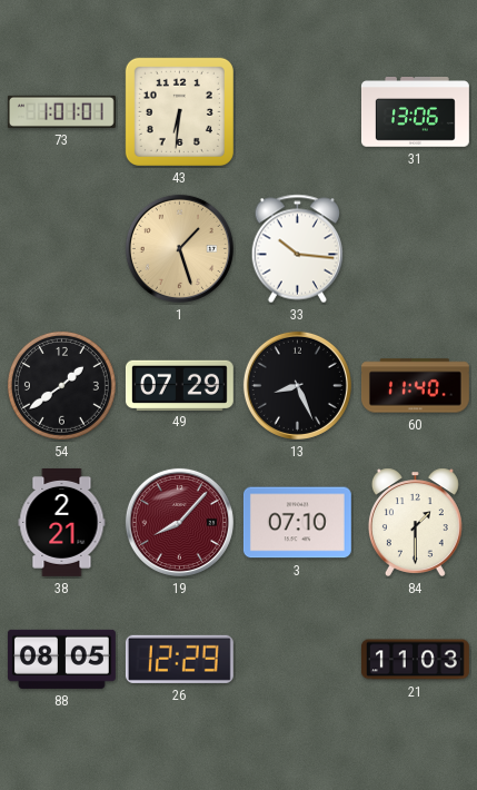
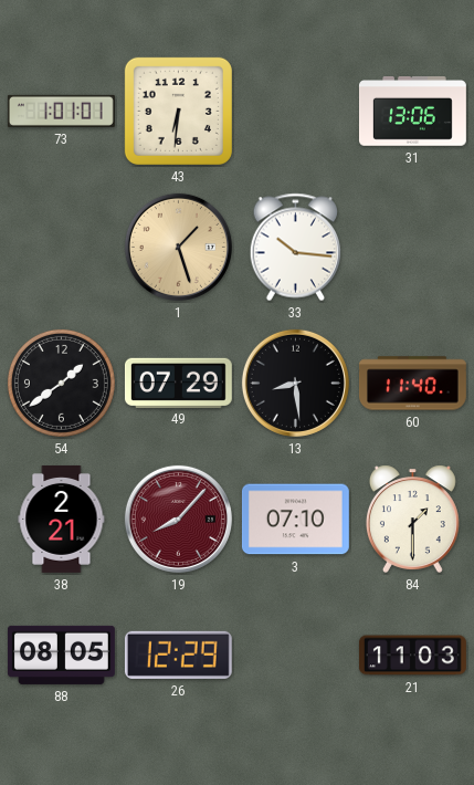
13: 8:26 -> 8:29
